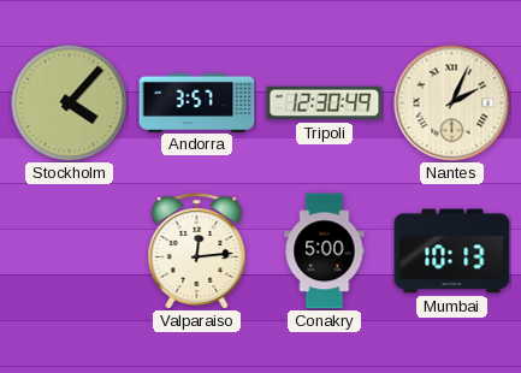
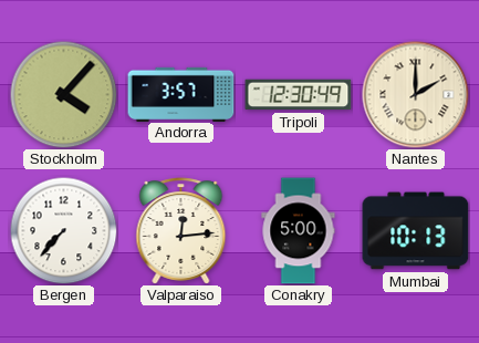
Nantes: 2:04 -> 2:00
Bergen: none -> 7:37
